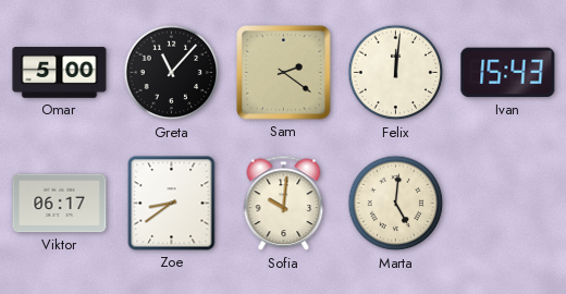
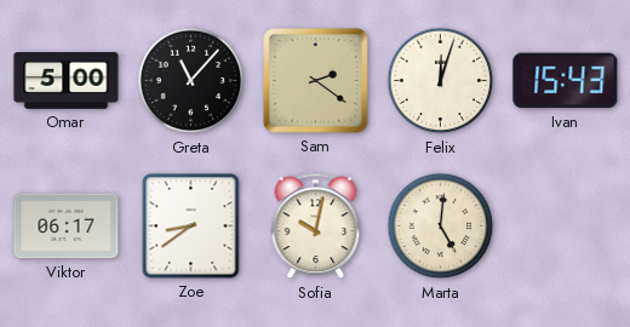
Felix: 12:01 -> 12:03
Sofia: 10:01 -> 10:02
